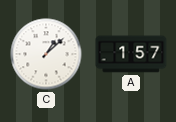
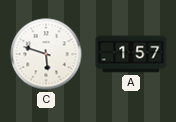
C: 1:08 -> 5:48
